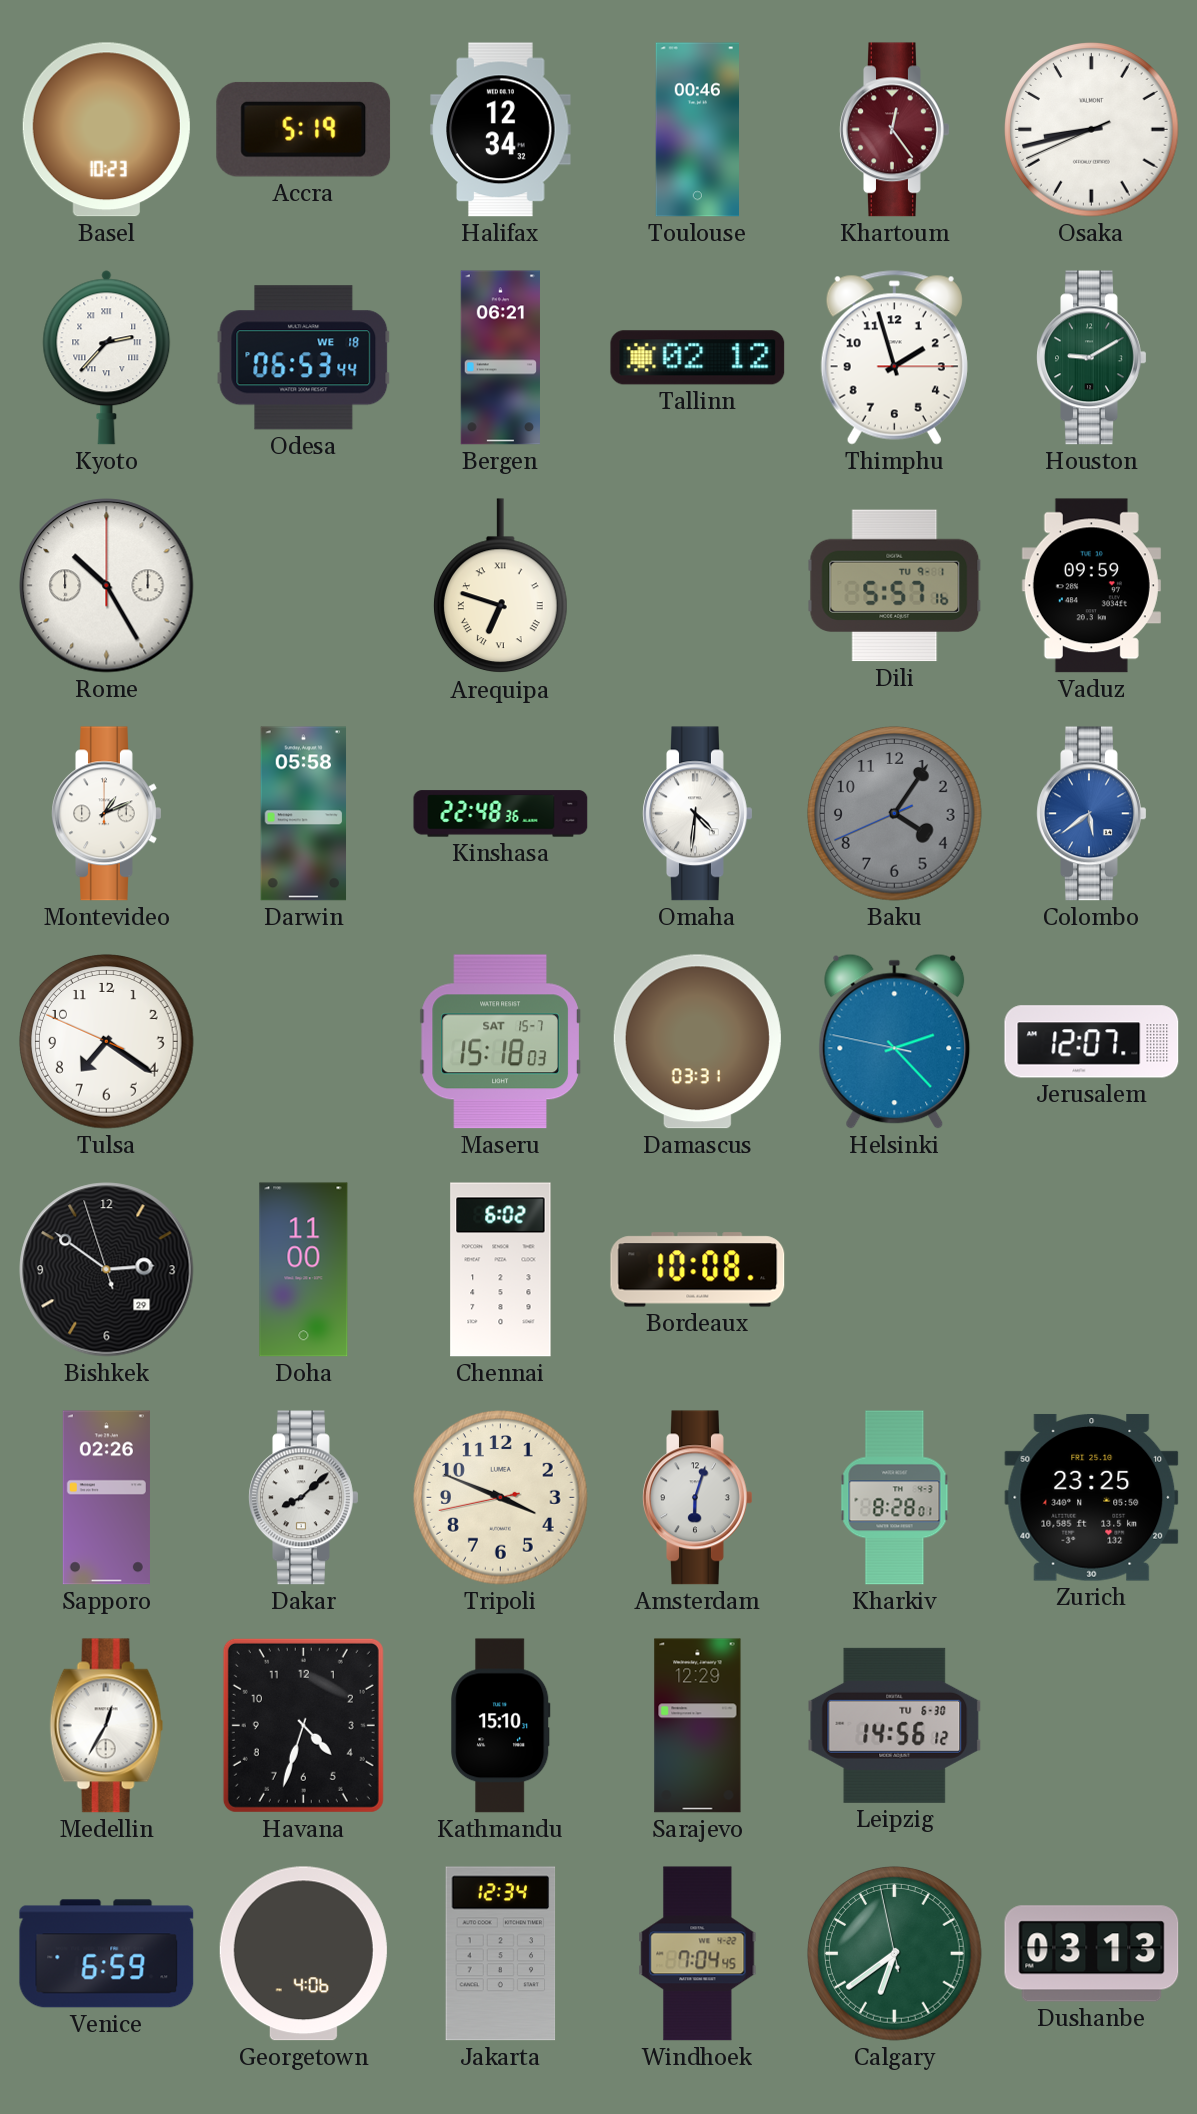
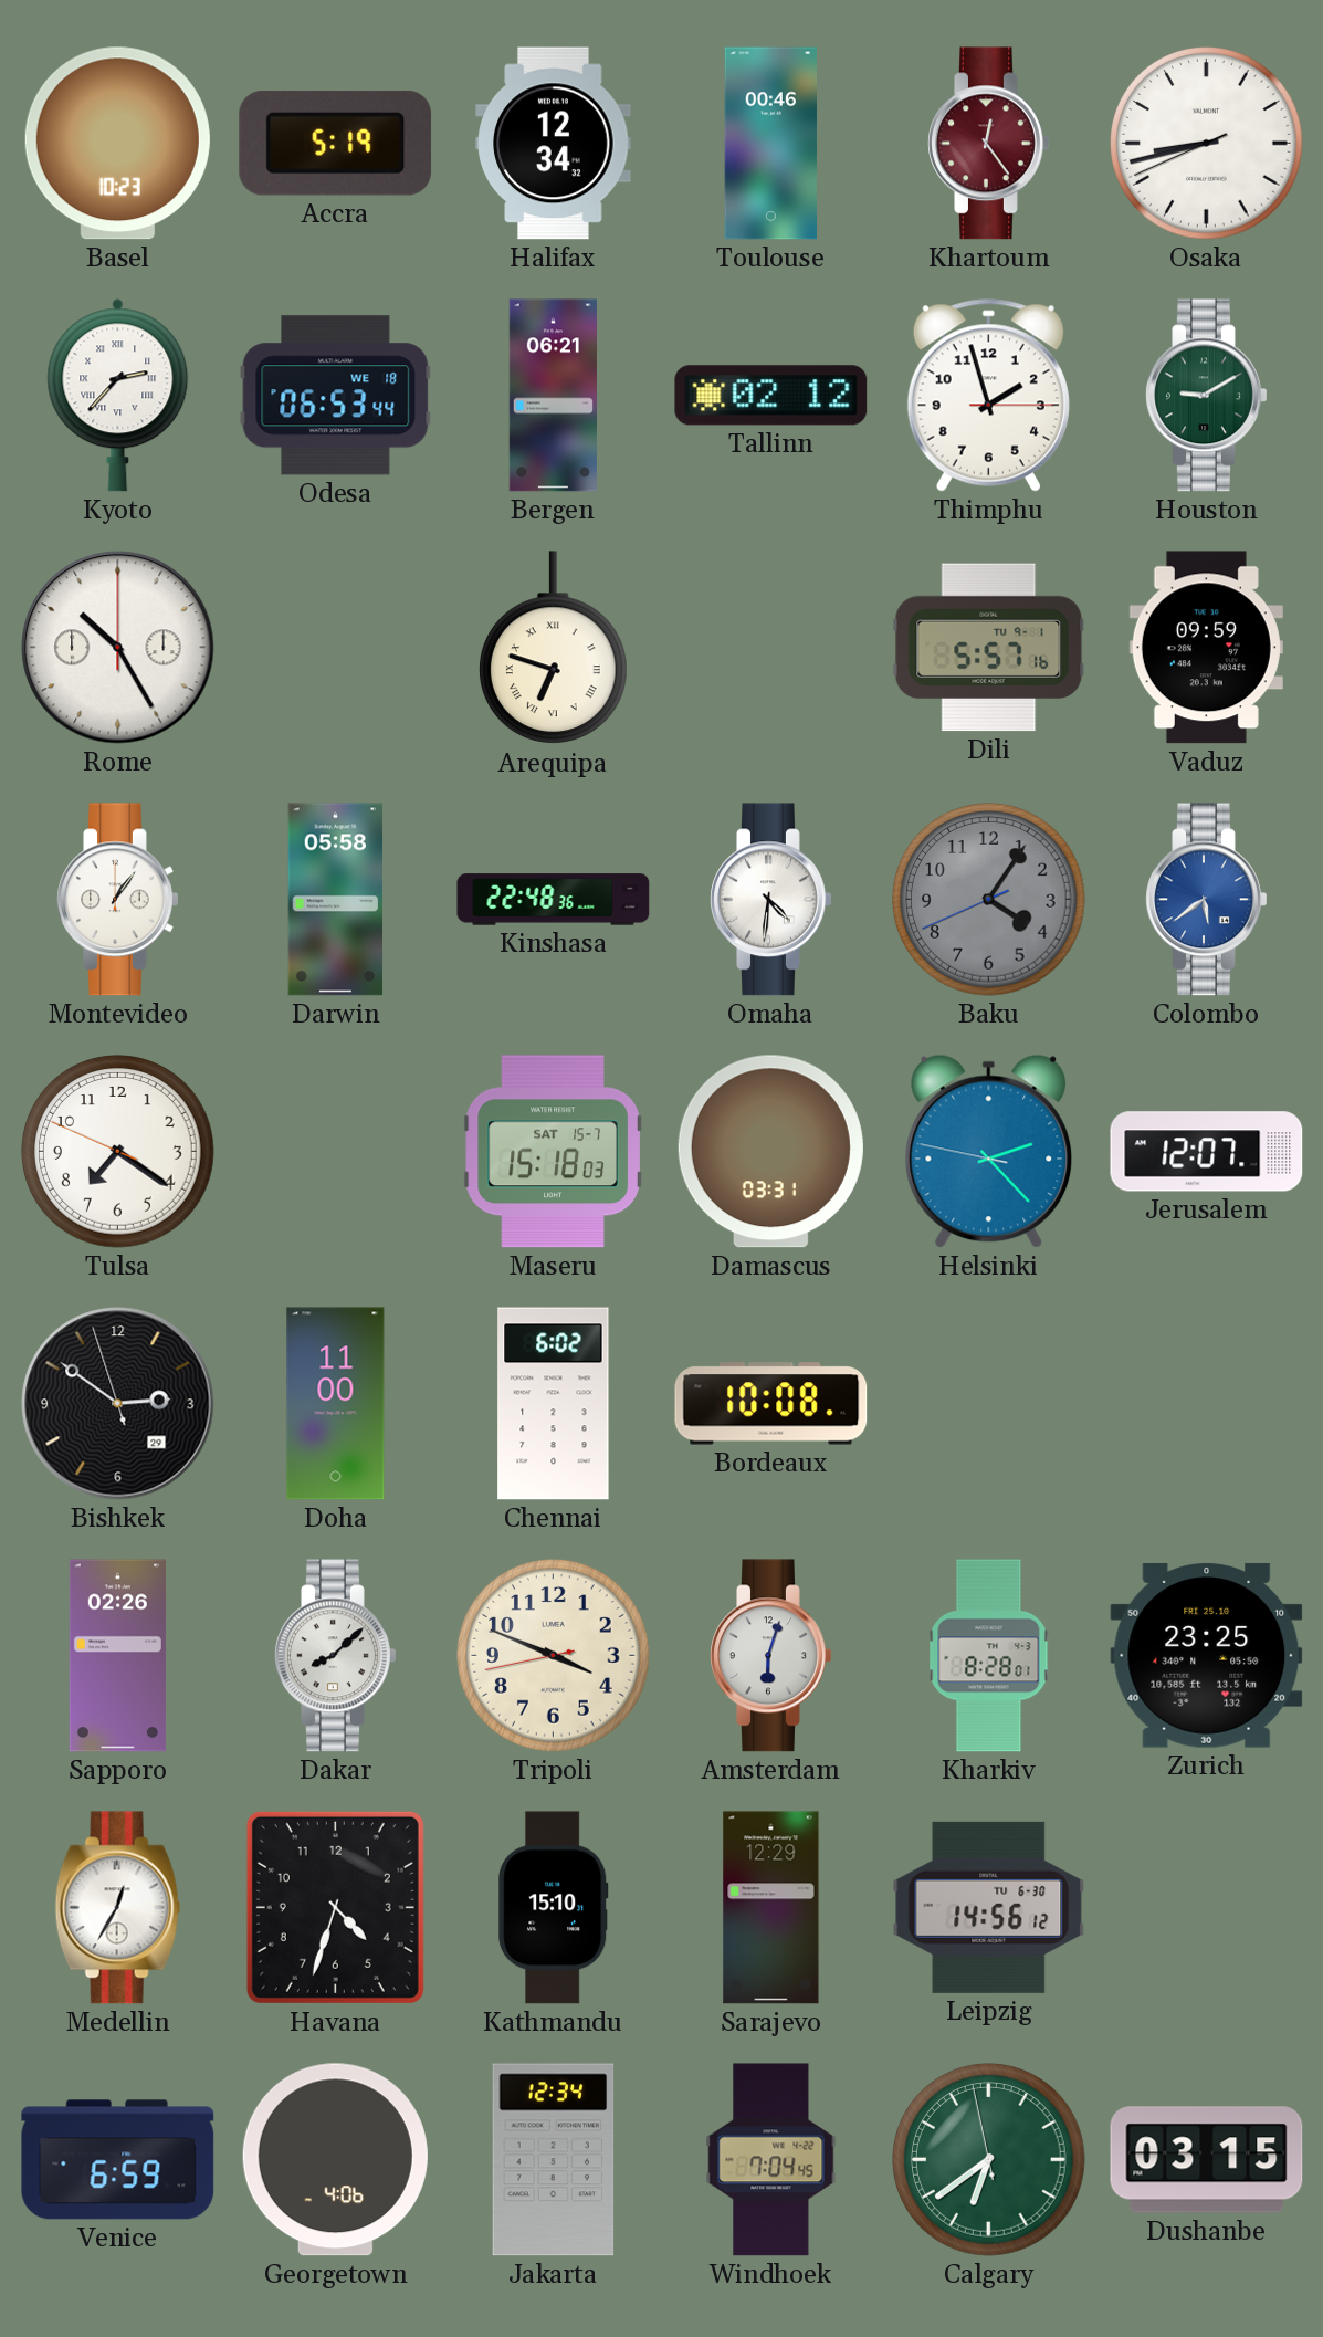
Montevideo: 1:11 -> 1:06
Dushanbe: 03:13 -> 03:15
